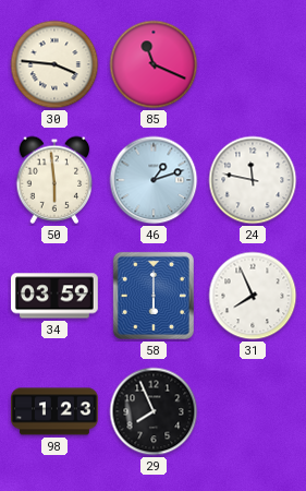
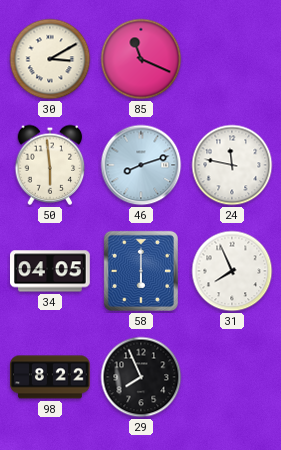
30: 3:46 -> 3:10
46: 1:12 -> 8:12
34: 03:59 -> 04:05
98: 1:23 -> 8:22
